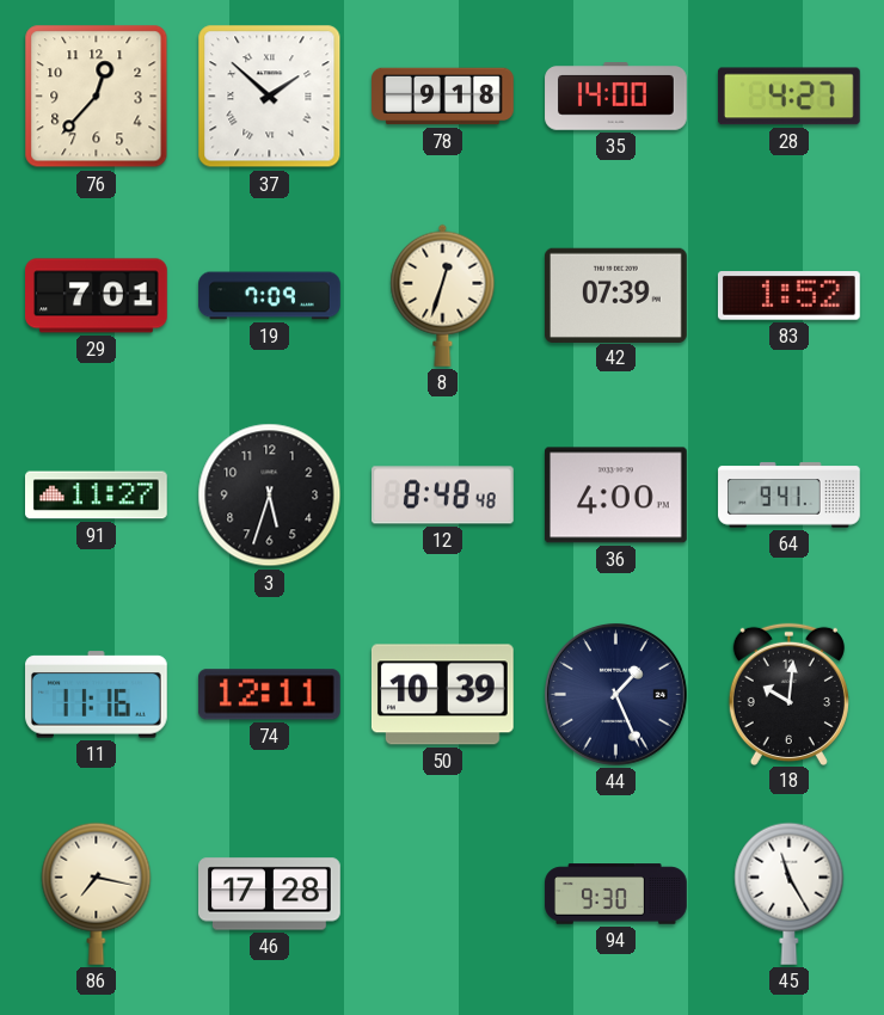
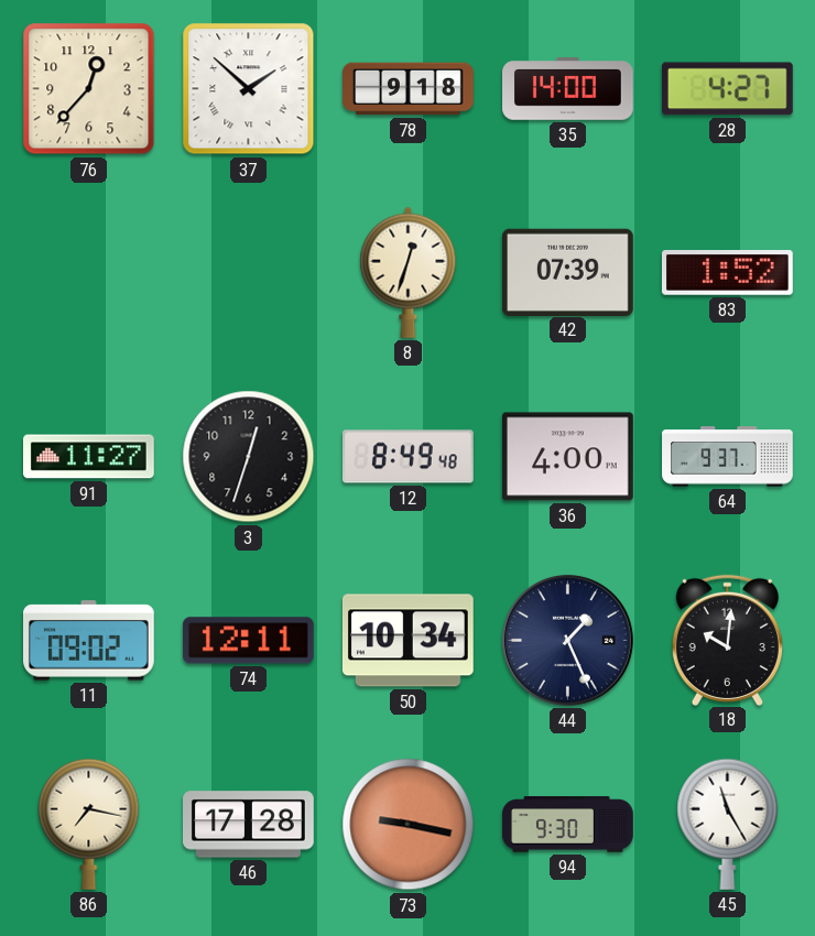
29: 7:01 -> none
19: 7:09 -> none
3: 5:33 -> 12:33
12: 8:48 -> 8:49
64: 9:41 -> 9:37
11: 11:16 -> 09:02
50: 10:39 -> 10:34
73: none -> 9:17
